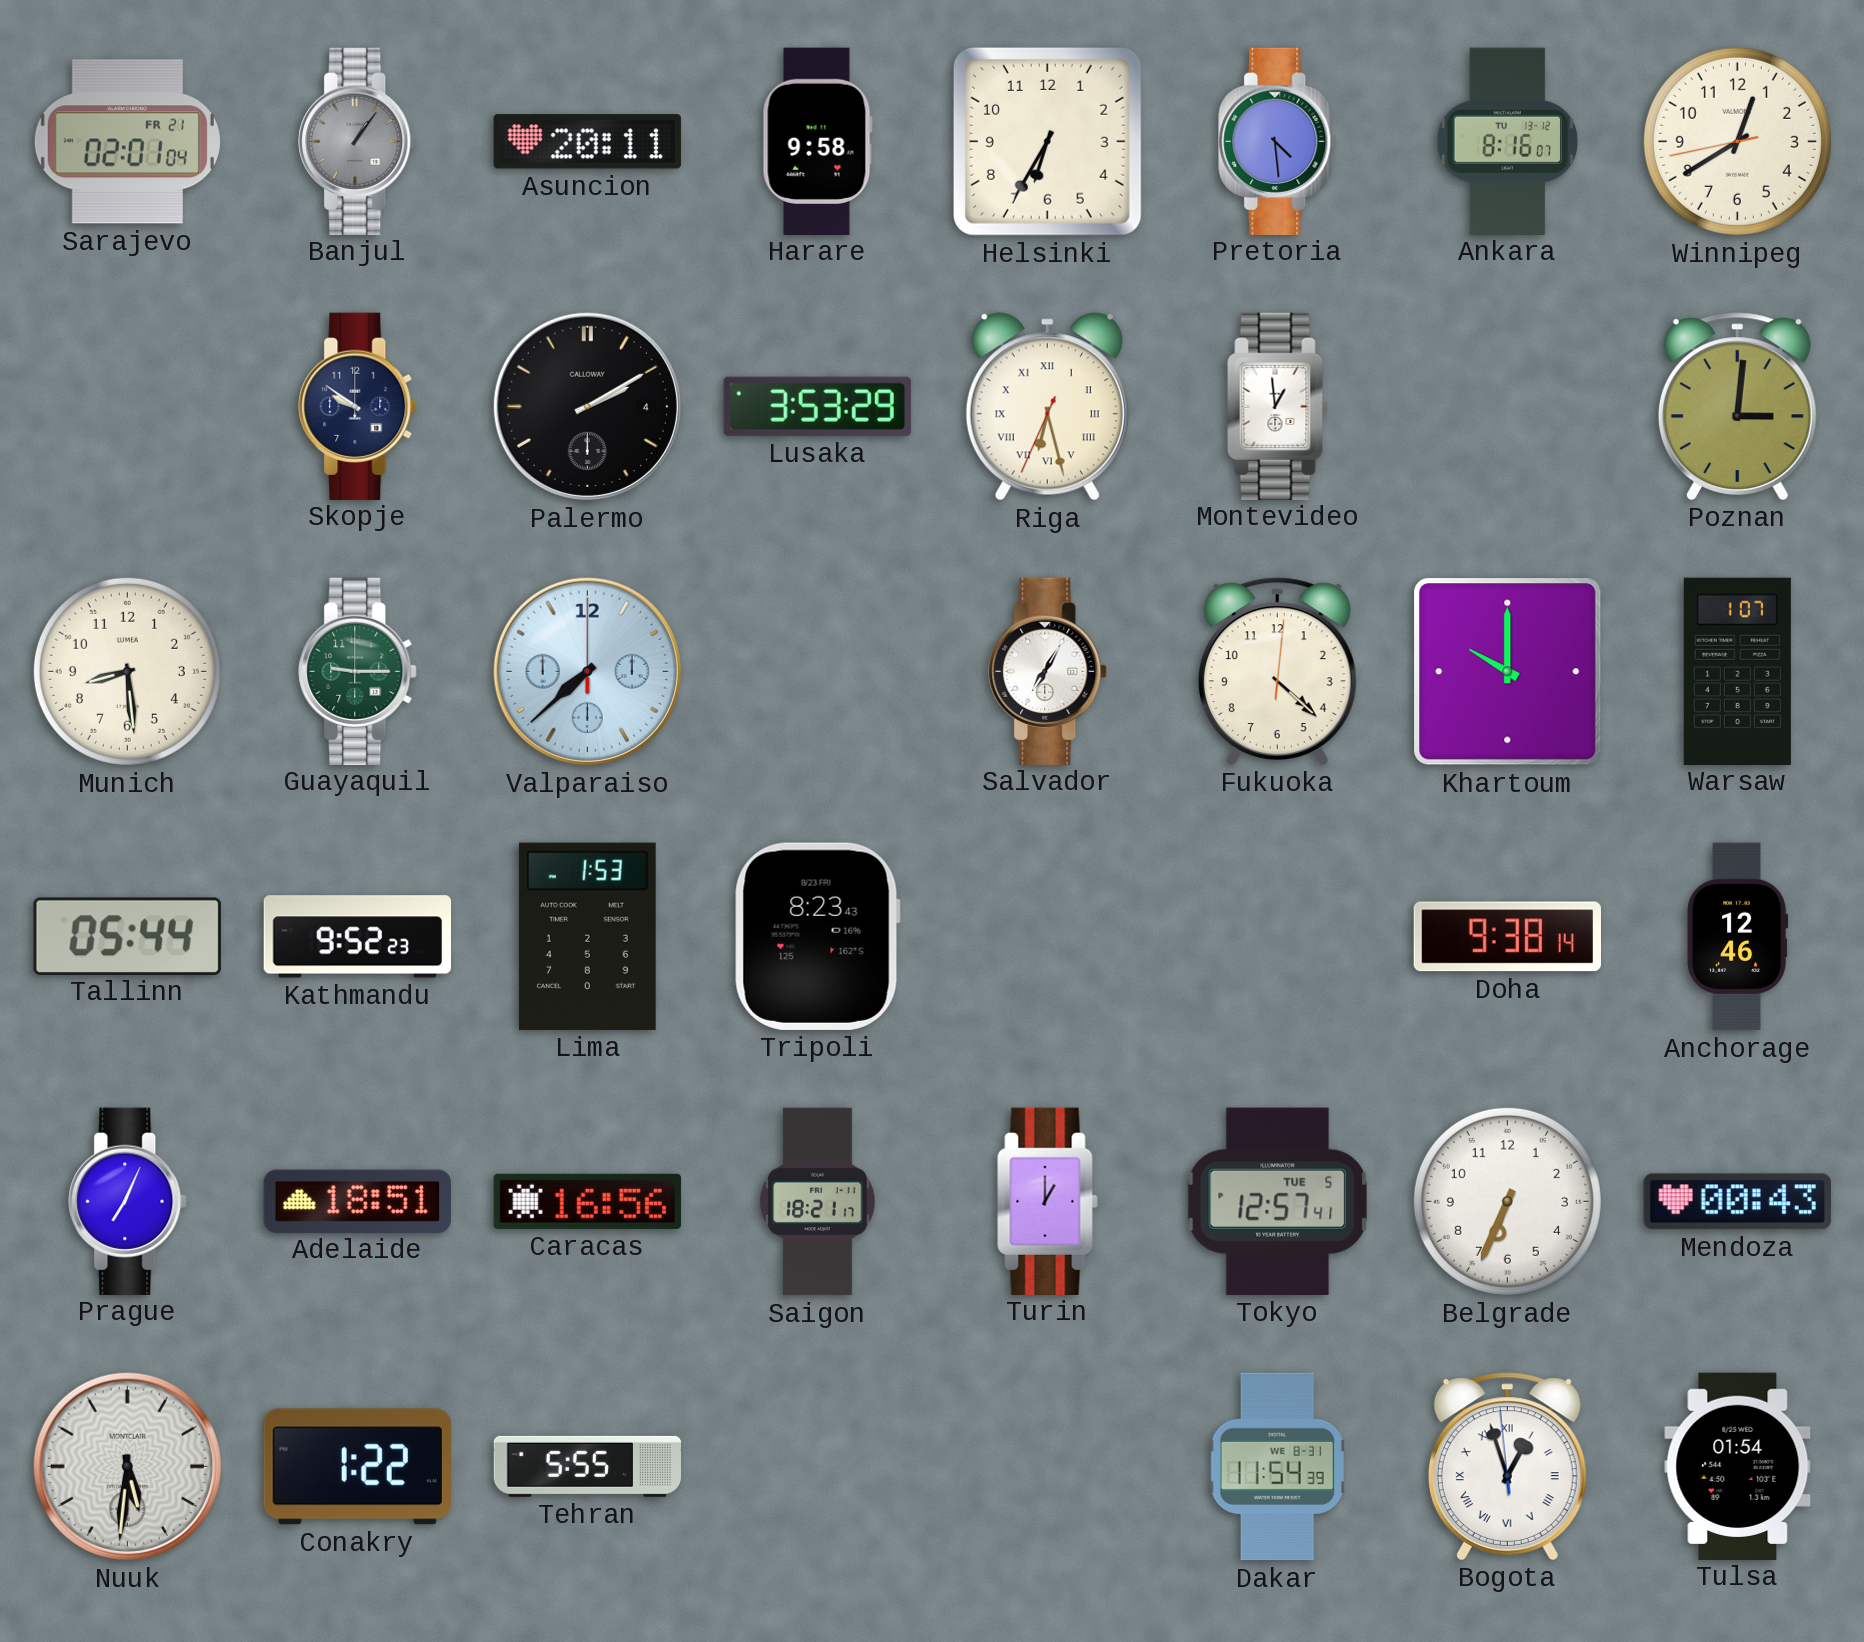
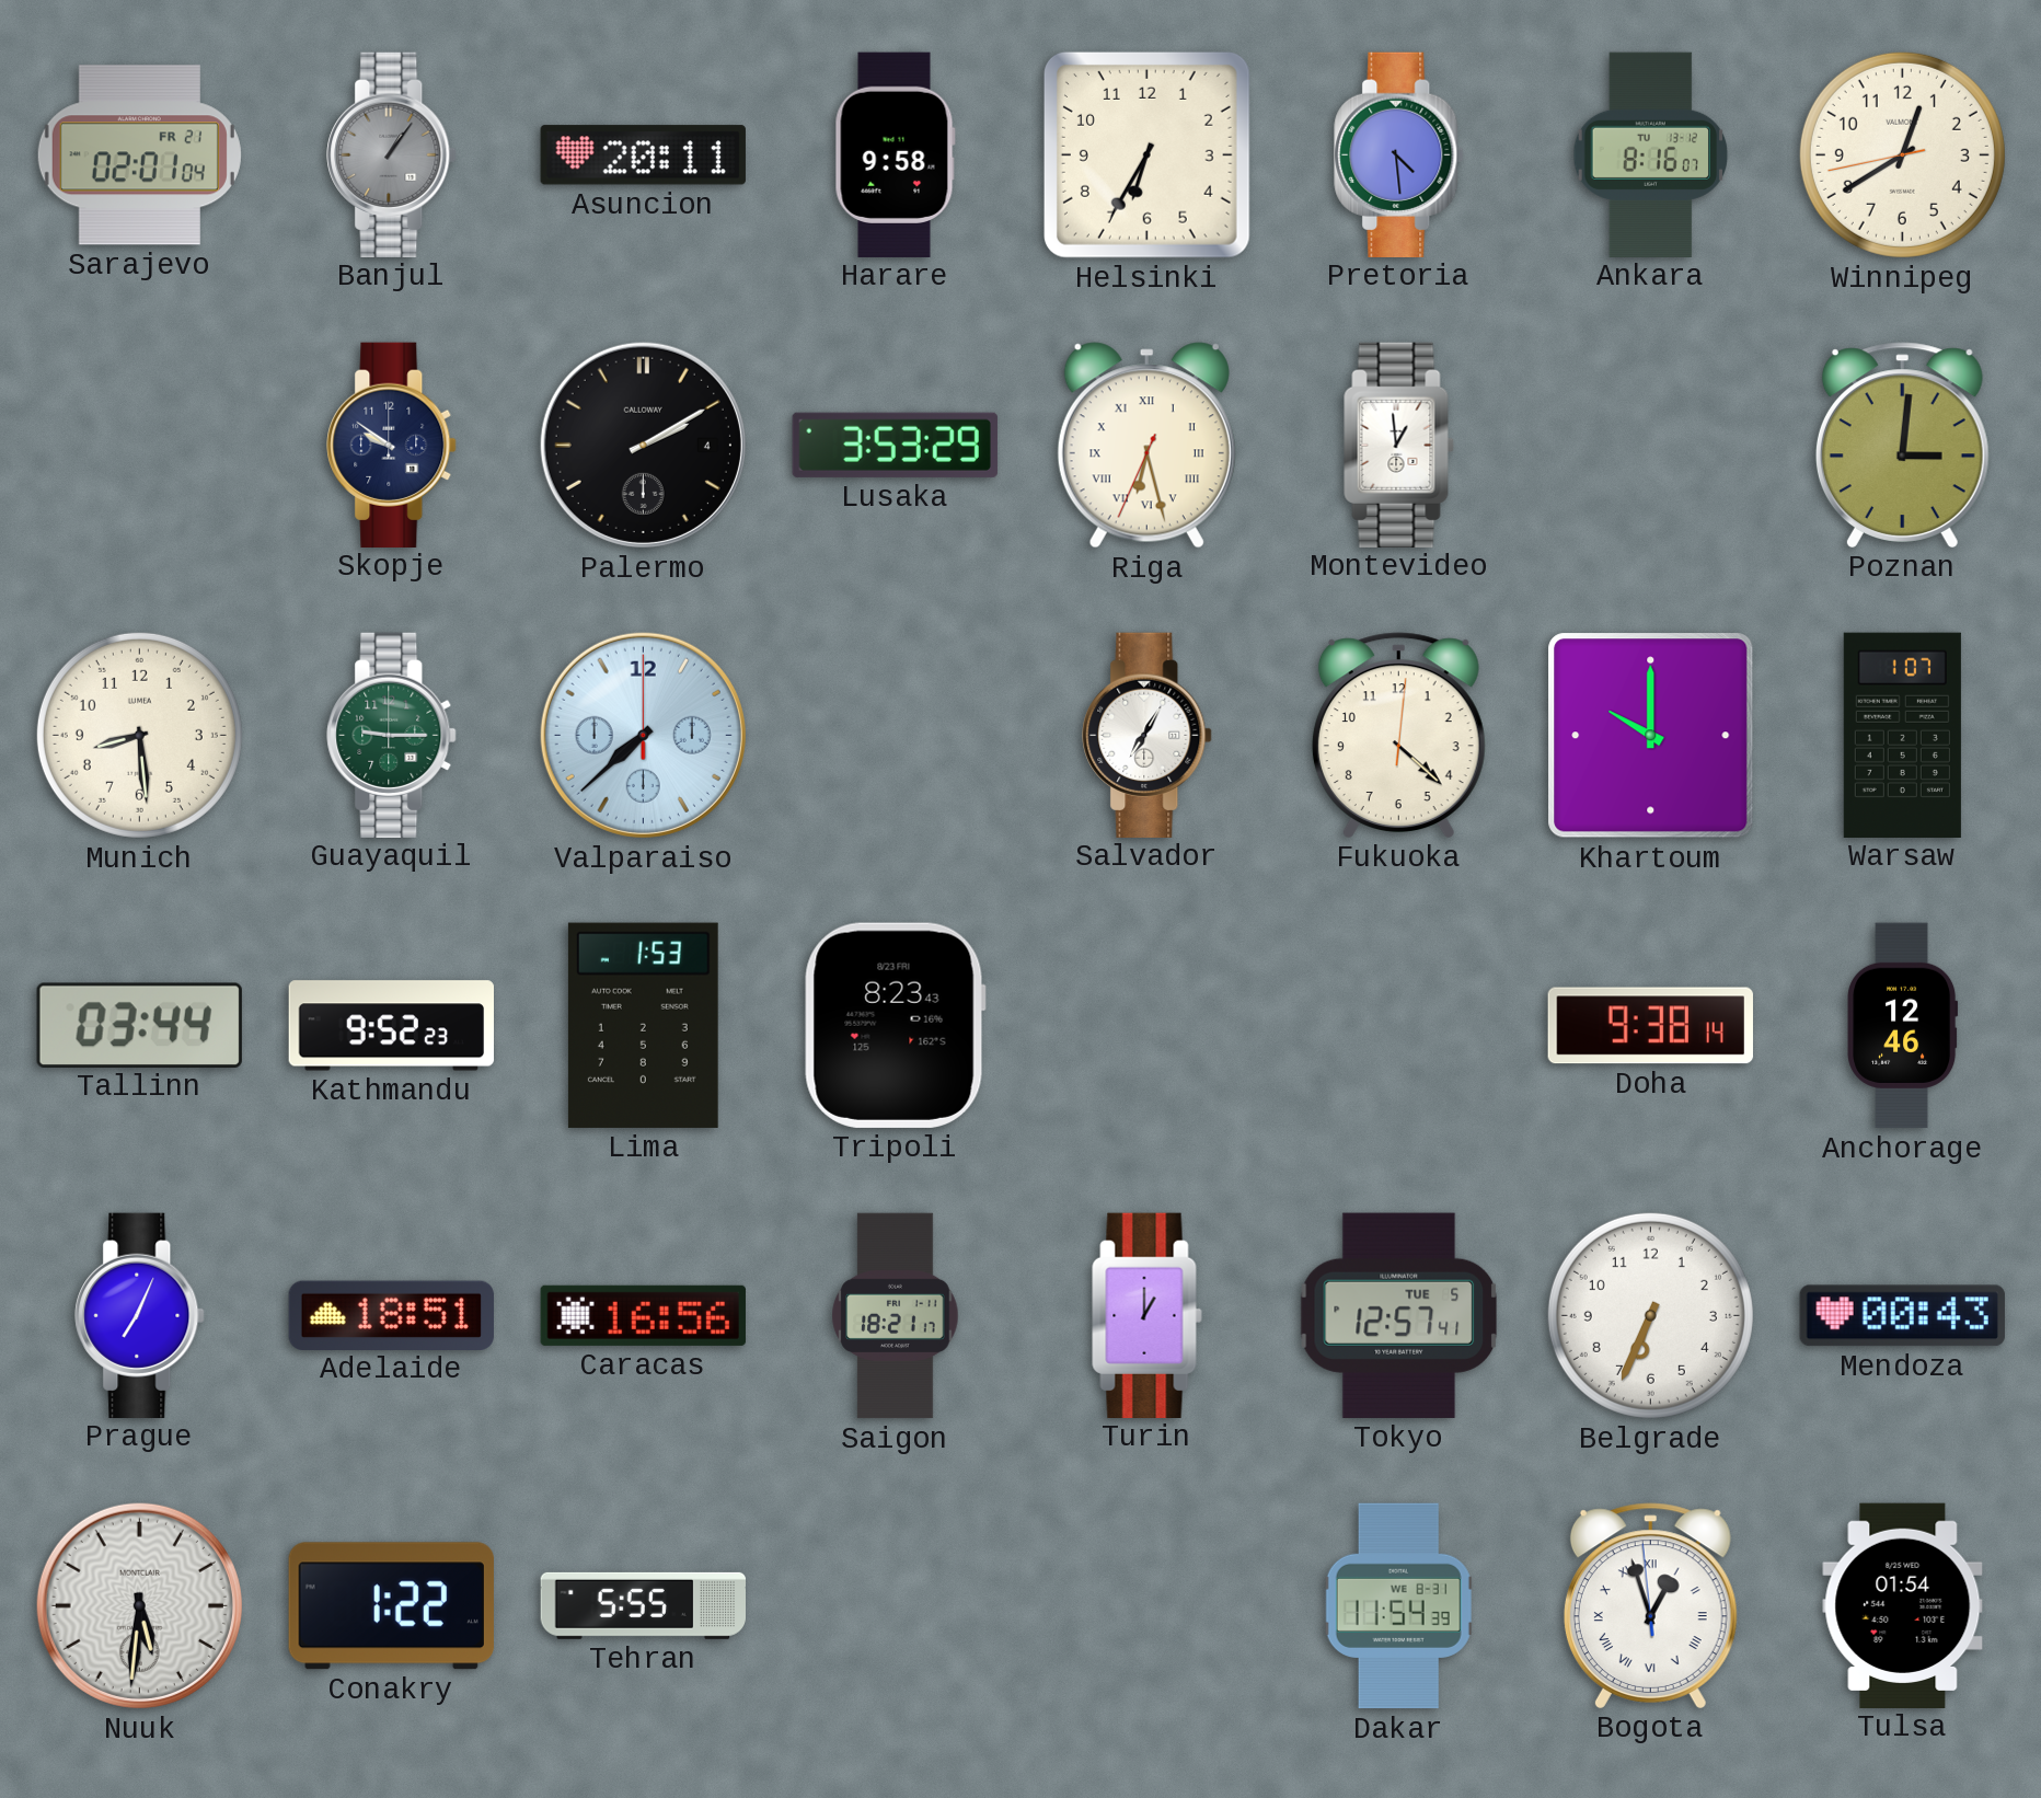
Tallinn: 05:44 -> 03:44
